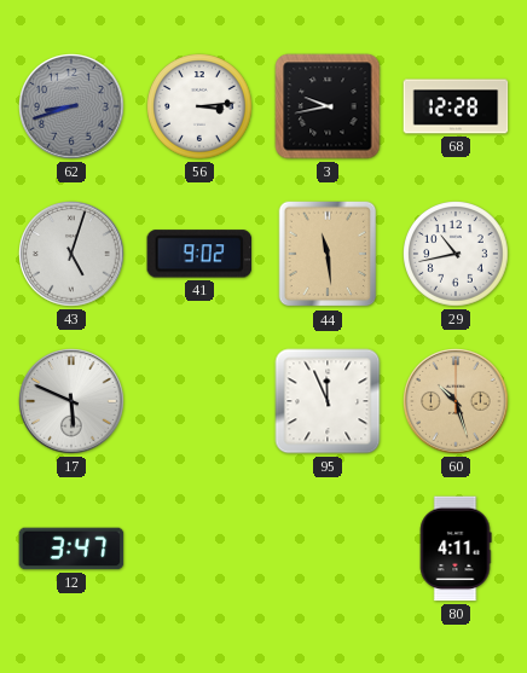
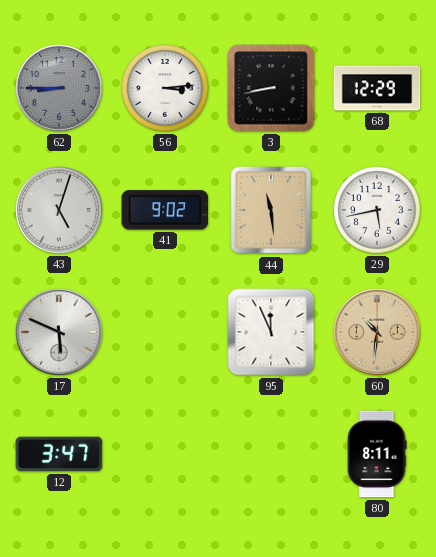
62: 8:42 -> 8:45
3: 9:43 -> 8:43
68: 12:28 -> 12:29
29: 10:43 -> 5:43
60: 10:27 -> 10:31
80: 4:11 -> 8:11
